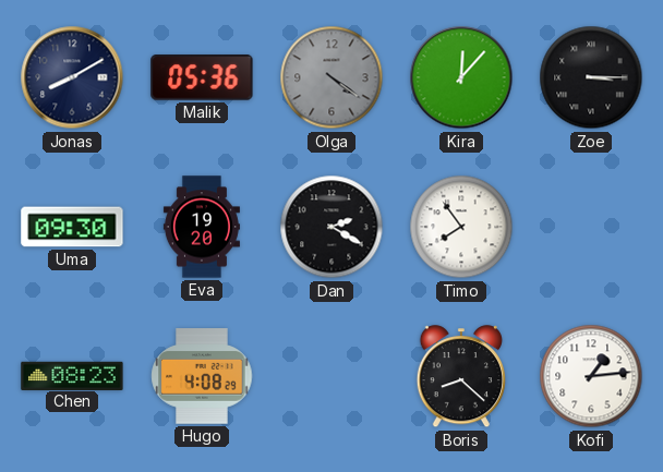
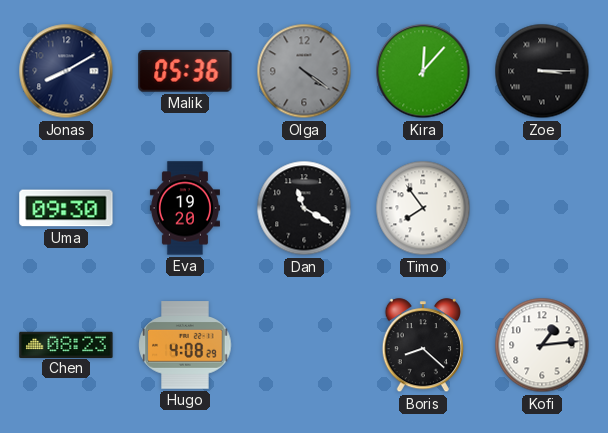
Dan: 2:20 -> 11:20
